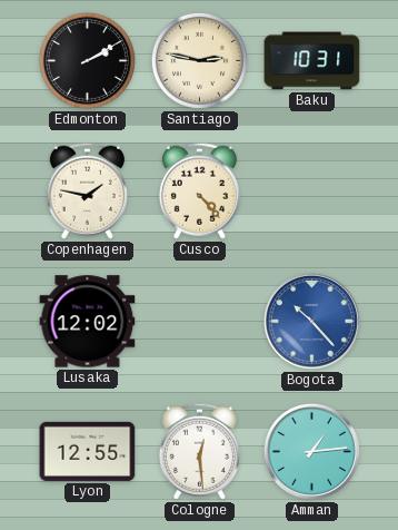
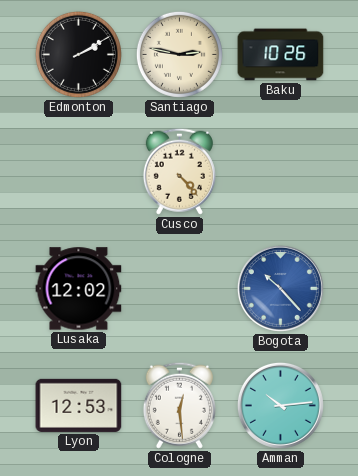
Baku: 10:31 -> 10:26
Copenhagen: 1:47 -> none
Lyon: 12:55 -> 12:53
Amman: 1:14 -> 10:14
